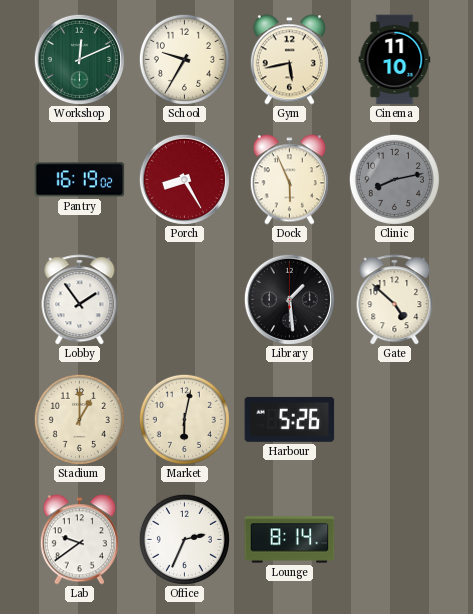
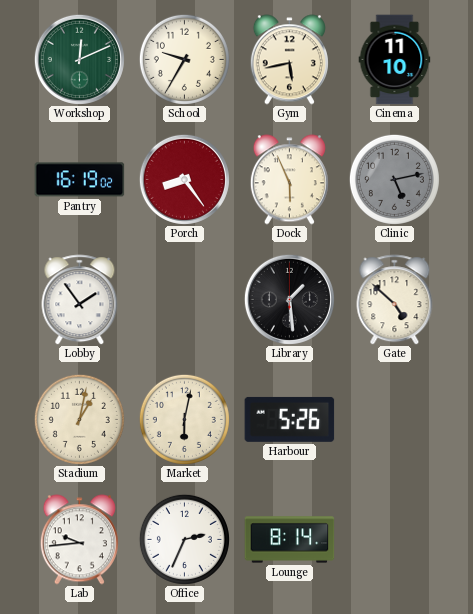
Porch: 8:25 -> 8:24
Clinic: 8:13 -> 5:13
Stadium: 1:00 -> 1:02
Lab: 9:39 -> 9:44
